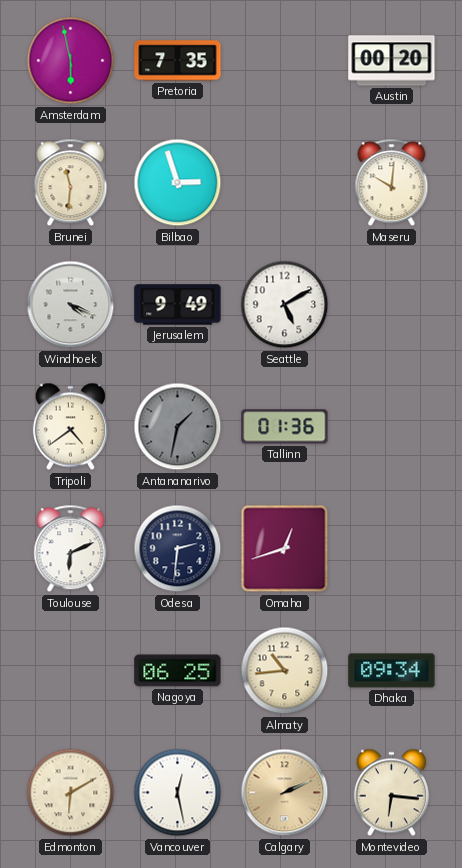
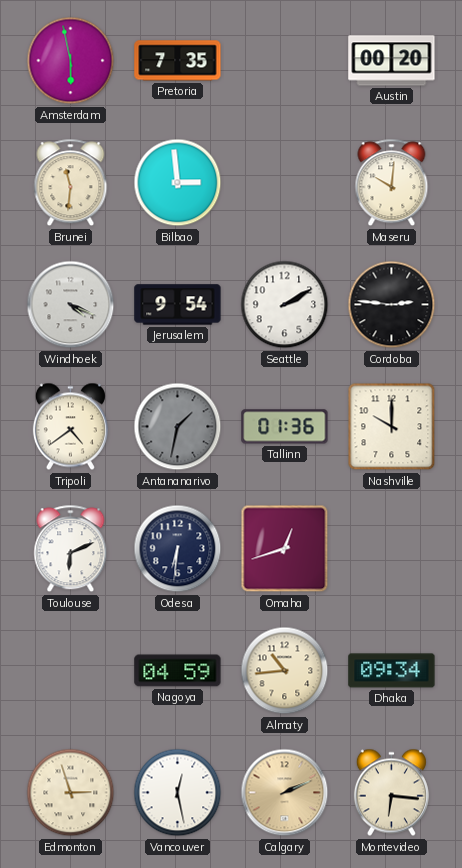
Bilbao: 2:57 -> 2:59
Jerusalem: 9:49 -> 9:54
Seattle: 5:10 -> 2:10
Cordoba: none -> 2:46
Nashville: none -> 10:00
Odesa: 2:31 -> 6:31
Nagoya: 06:25 -> 04:59
Edmonton: 6:10 -> 2:57
